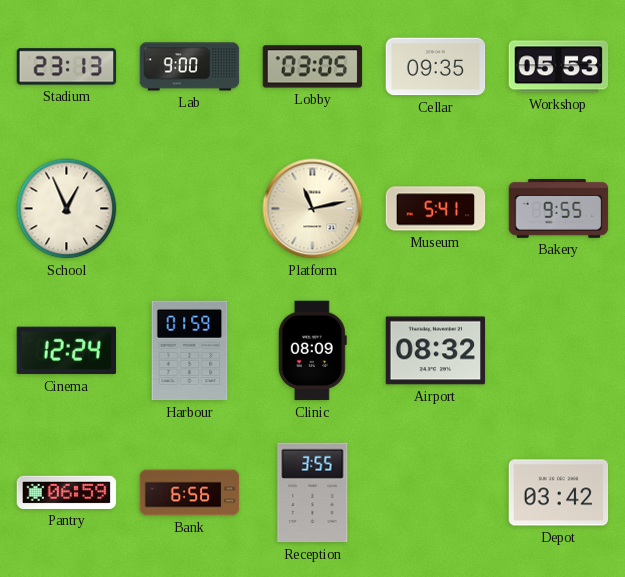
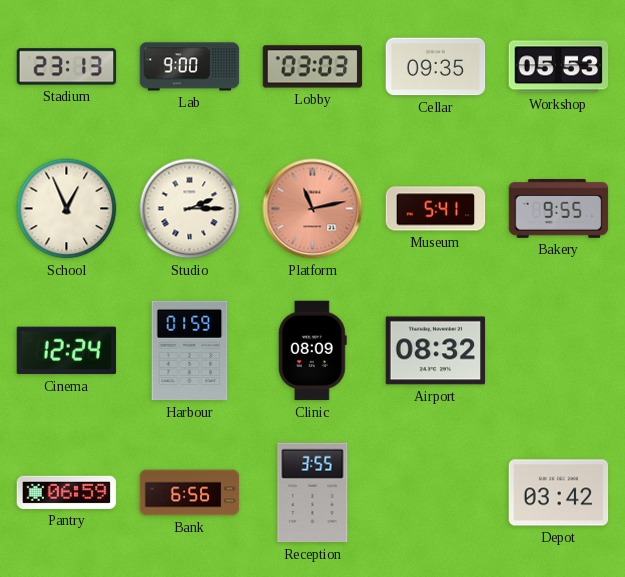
Lobby: 03:05 -> 03:03
Studio: none -> 2:15
Platform dial: cream -> salmon
